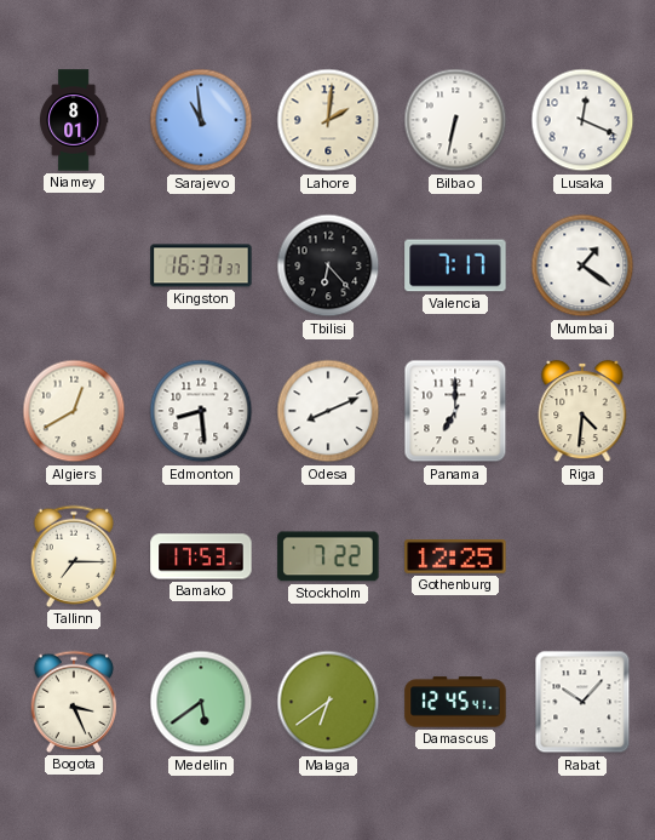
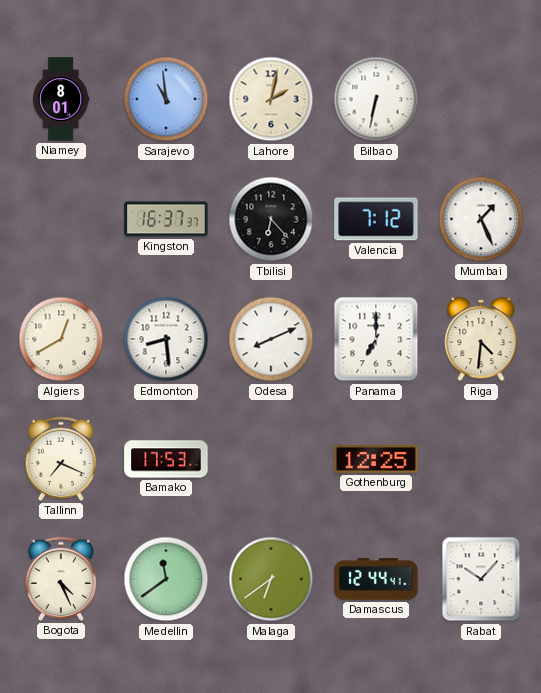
Lahore: 2:01 -> 2:02
Lusaka: 12:19 -> none
Valencia: 7:17 -> 7:12
Mumbai: 1:21 -> 1:26
Tallinn: 7:15 -> 7:19
Stockholm: 7:22 -> none
Bogota: 3:26 -> 4:26
Medellin: 5:39 -> 11:39
Damascus: 12:45 -> 12:44
